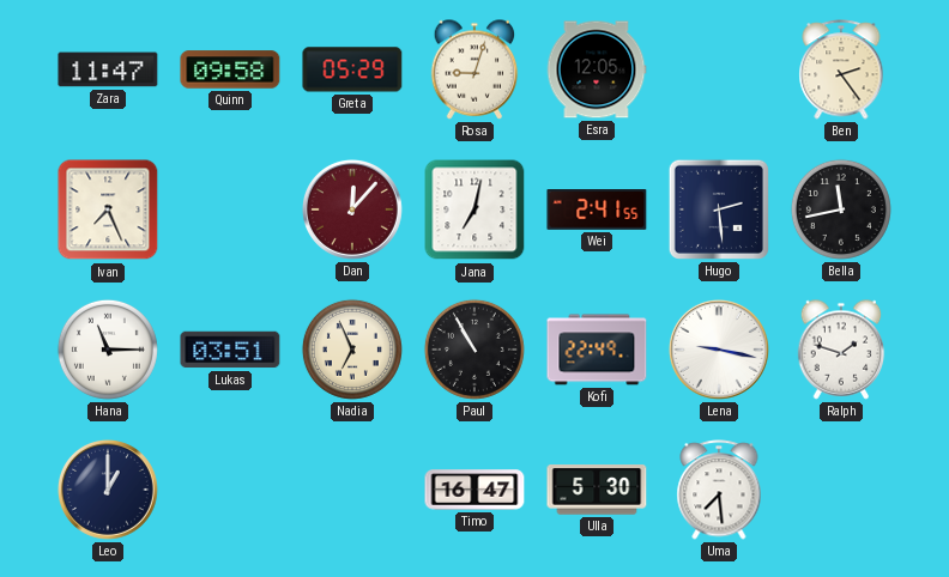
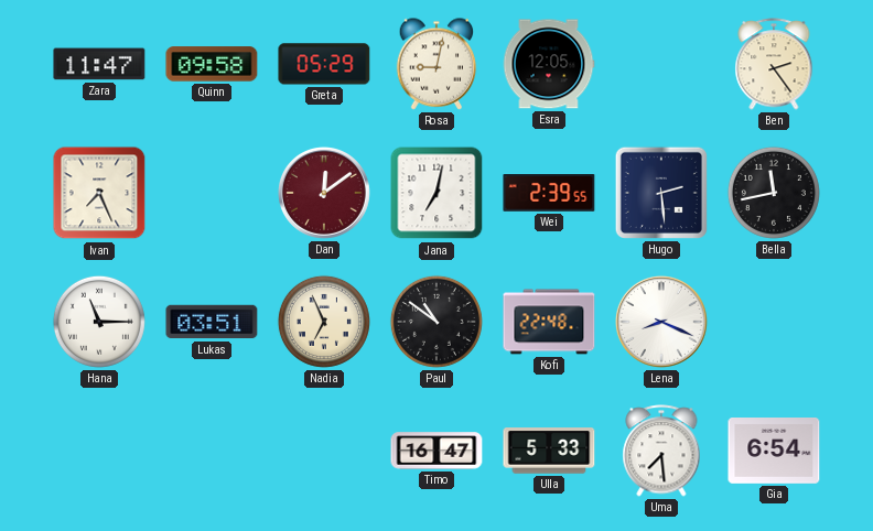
Rosa: 9:03 -> 9:02
Dan: 12:07 -> 12:09
Wei: 2:41 -> 2:39
Paul: 10:55 -> 10:51
Kofi: 22:49 -> 22:48
Lena: 9:17 -> 8:19
Ralph: 1:48 -> none
Leo: 1:00 -> none
Ulla: 5:30 -> 5:33
Gia: none -> 6:54
